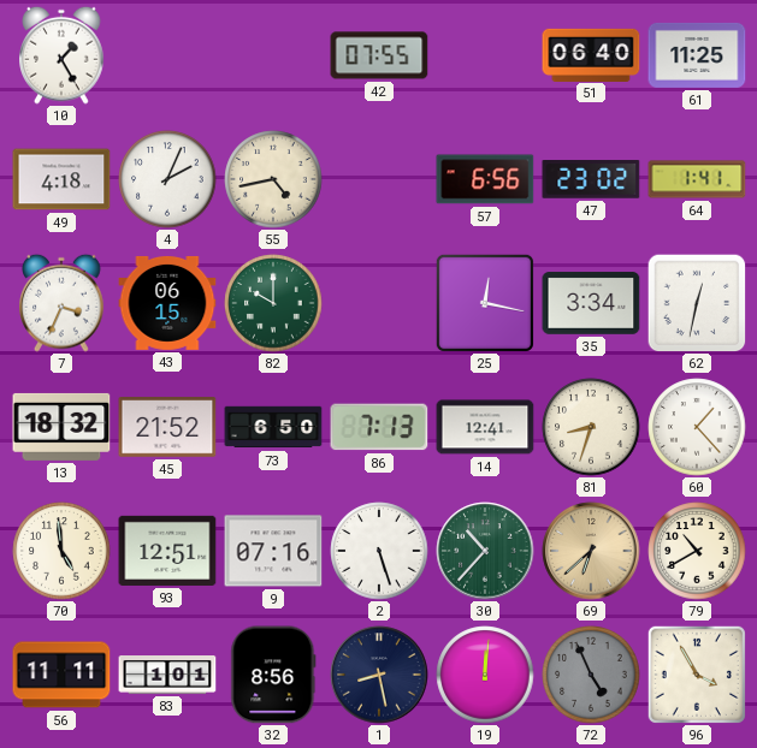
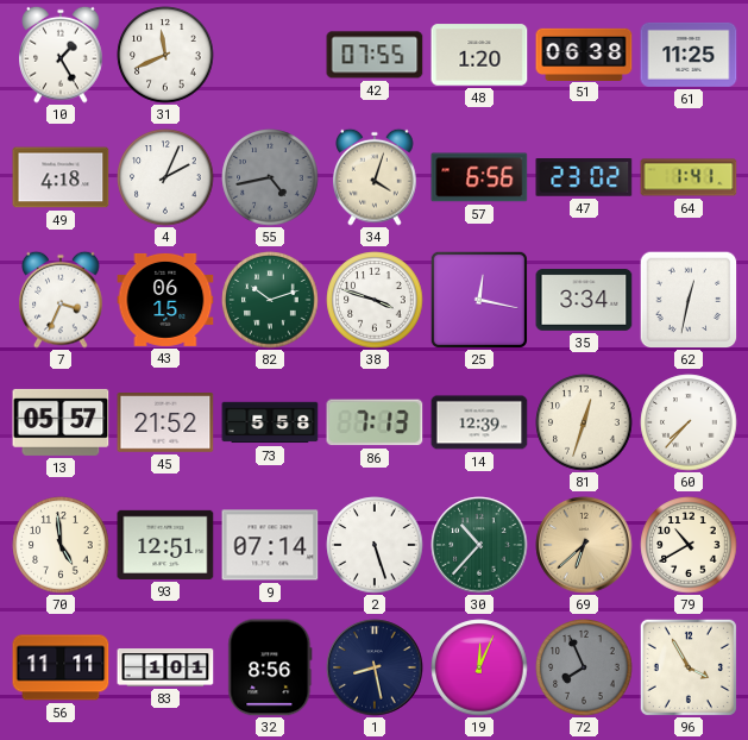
31: none -> 11:41
48: none -> 1:20
51: 06:40 -> 06:38
55 dial: cream -> grey
34: none -> 4:03
82: 10:00 -> 10:12
38: none -> 3:48
13: 18:32 -> 05:57
73: 6:50 -> 5:58
14: 12:41 -> 12:39
81: 8:33 -> 12:33
60: 1:23 -> 7:37
9: 07:16 -> 07:14
19: 12:01 -> 12:04
72: 4:56 -> 7:56
